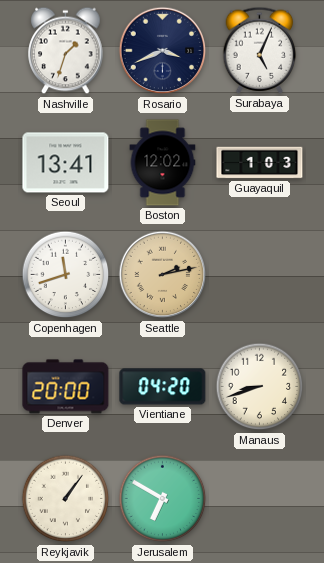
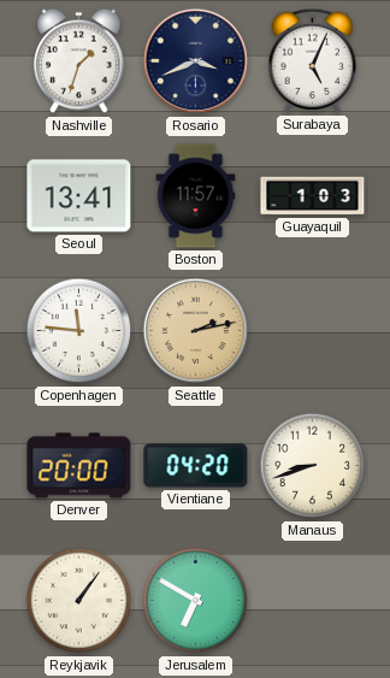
Boston: 12:02 -> 11:57
Copenhagen: 11:42 -> 11:46
